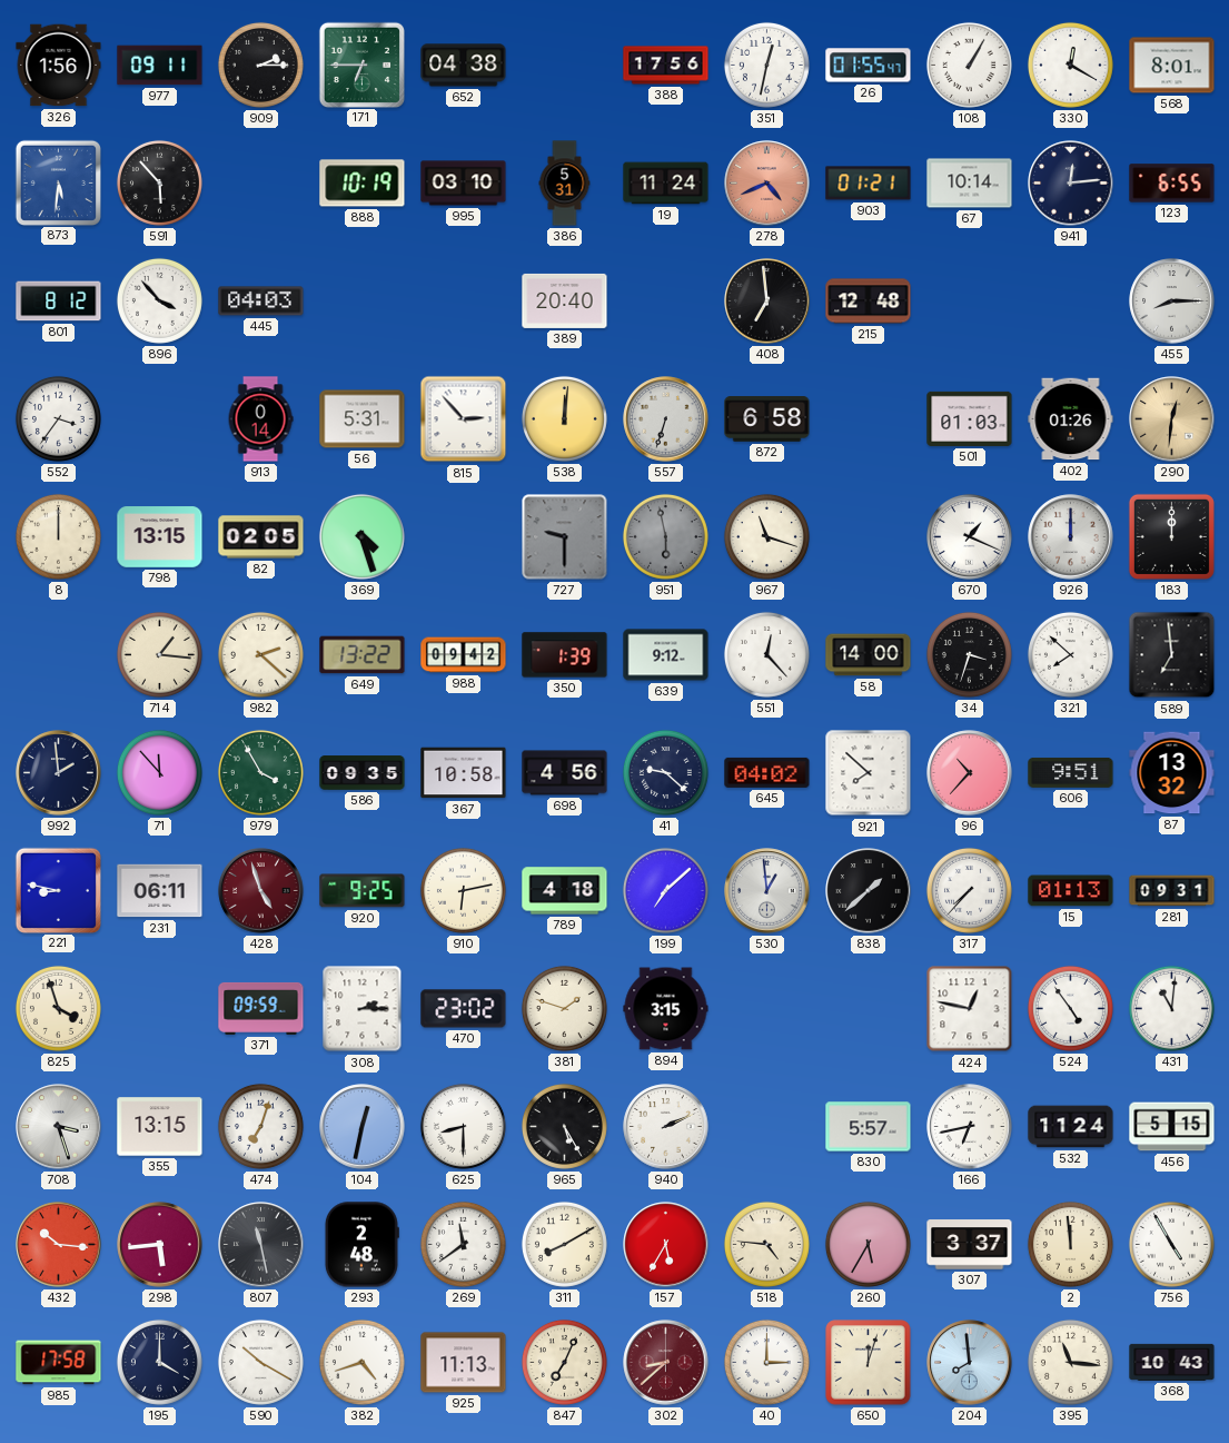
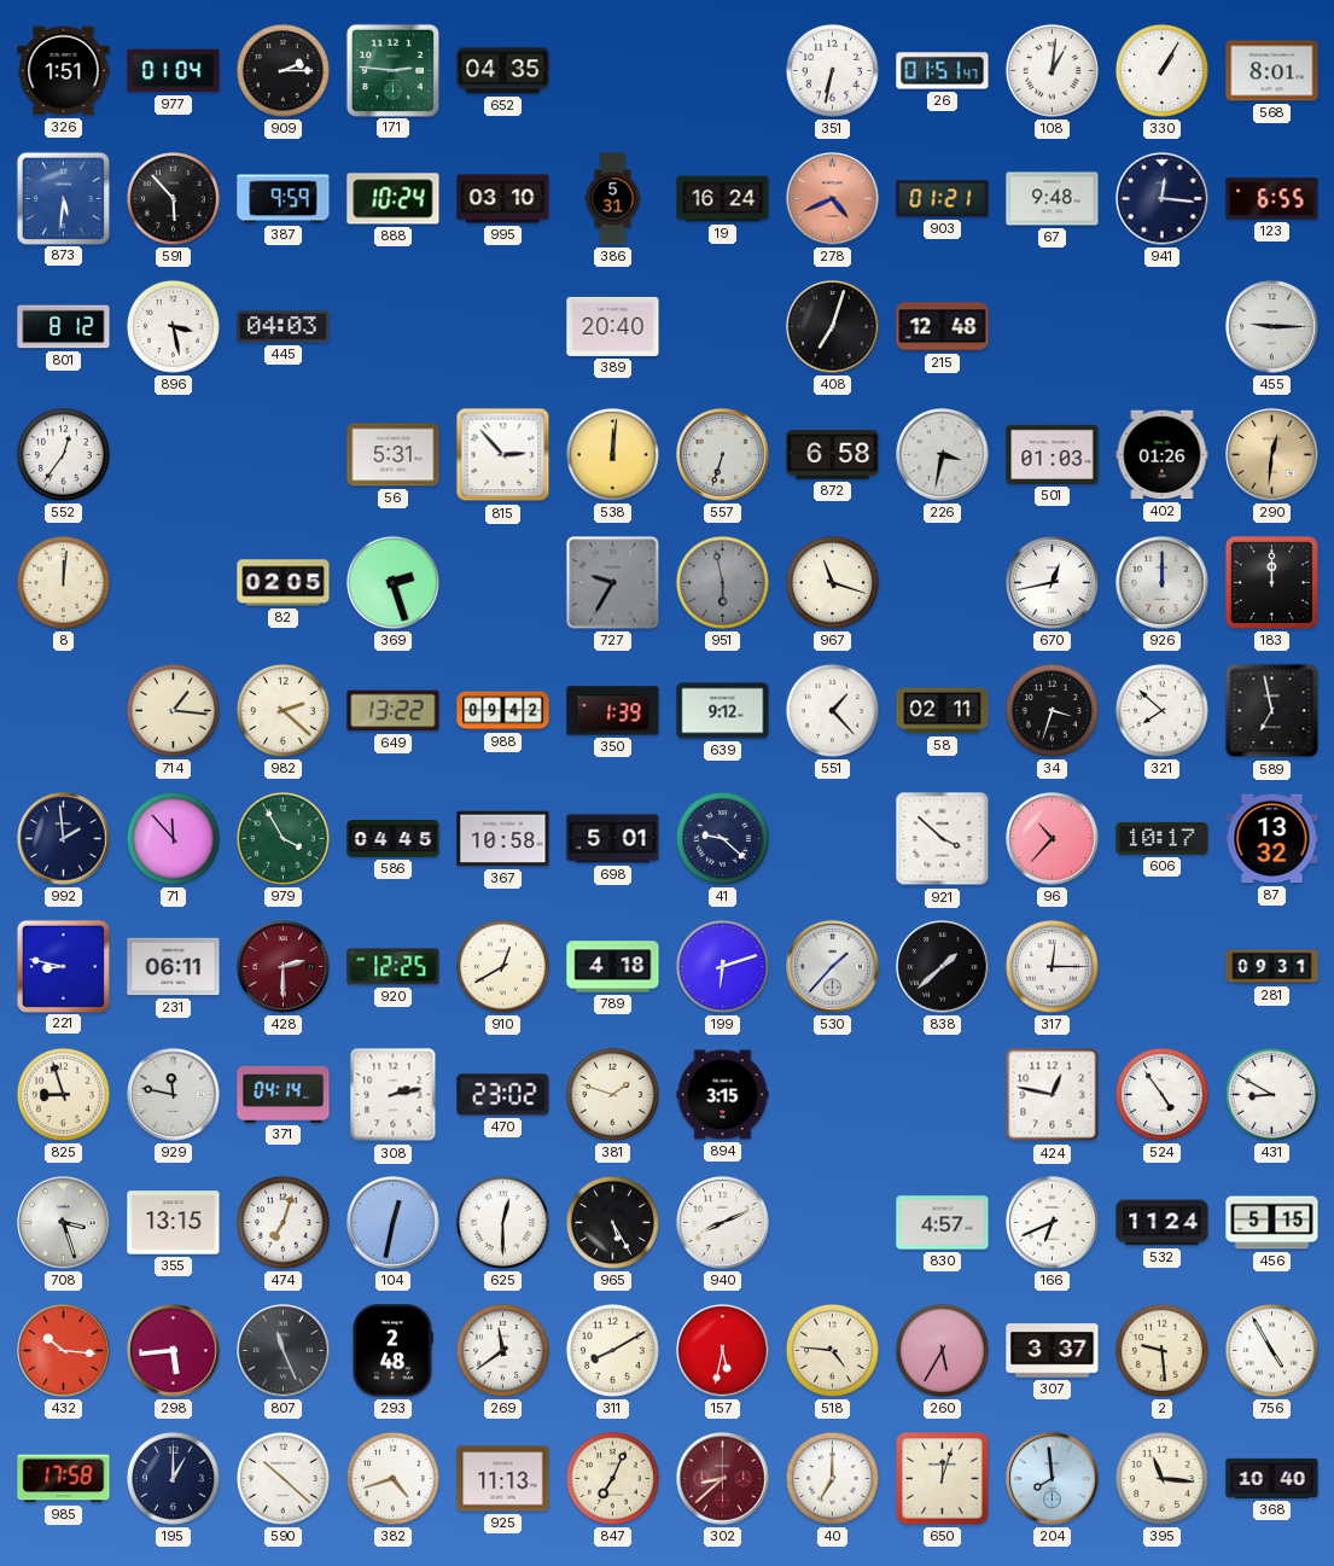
326: 1:56 -> 1:51
977: 09:11 -> 01:04
171: 6:45 -> 2:46
652: 04:38 -> 04:35
388: 17:56 -> none
351: 12:32 -> 6:32
26: 01:55 -> 01:51
108: 1:05 -> 1:01
330: 12:20 -> 1:05
387: none -> 9:59
888: 10:19 -> 10:24
19: 11:24 -> 16:24
67: 10:14 -> 9:48
941: 12:14 -> 12:16
896: 3:53 -> 3:28
408: 6:59 -> 7:03
455: 8:15 -> 9:15
552: 3:36 -> 12:36
913: 0:14 -> none
226: none -> 3:32
8: 12:00 -> 12:01
798: 13:15 -> none
369: 4:27 -> 2:27
727: 9:30 -> 9:35
670: 1:19 -> 12:43
551: 12:23 -> 1:23
58: 14:00 -> 02:11
589: 6:59 -> 6:58
586: 09:35 -> 04:45
698: 4:56 -> 5:01
645: 04:02 -> none
921: 7:52 -> 3:52
606: 9:51 -> 10:17
428: 4:57 -> 2:30
920: 9:25 -> 12:25
910: 6:13 -> 12:40
199: 7:08 -> 6:12
530: 12:59 -> 1:37
317: 7:37 -> 12:15
15: 01:13 -> none
825: 3:57 -> 8:57
929: none -> 11:47
371: 09:59 -> 04:14
308: 2:15 -> 2:13
431: 11:01 -> 8:50
625: 8:30 -> 12:30
940: 2:11 -> 8:11
830: 5:57 -> 4:57
166: 6:43 -> 6:41
807: 11:28 -> 11:26
157: 5:35 -> 5:32
2: 11:59 -> 9:29
195: 4:00 -> 1:00
590: 10:20 -> 10:22
40: 3:00 -> 7:00
368: 10:43 -> 10:40
